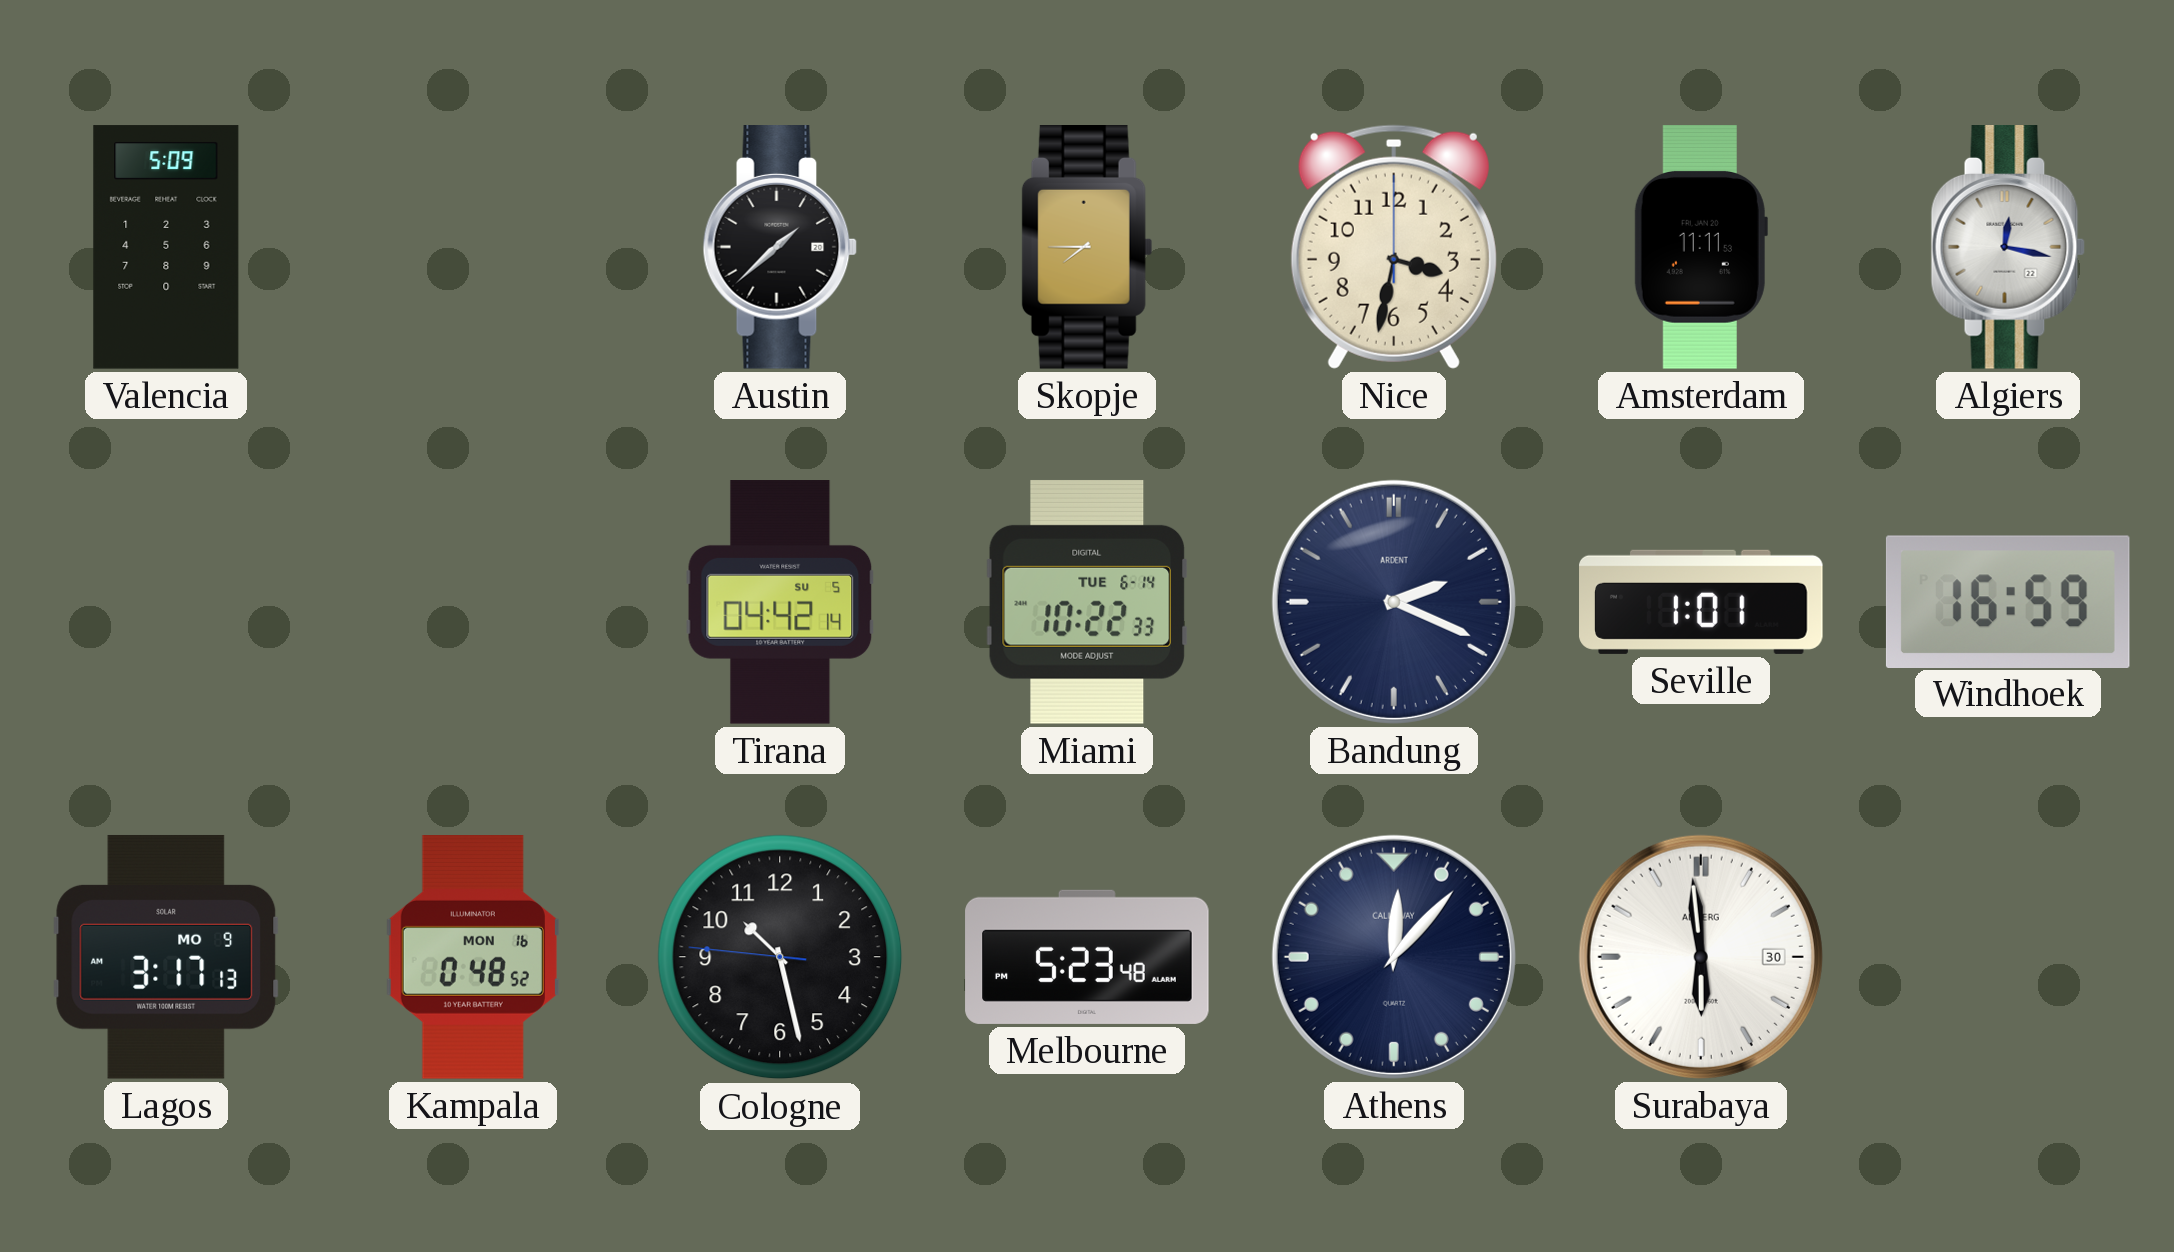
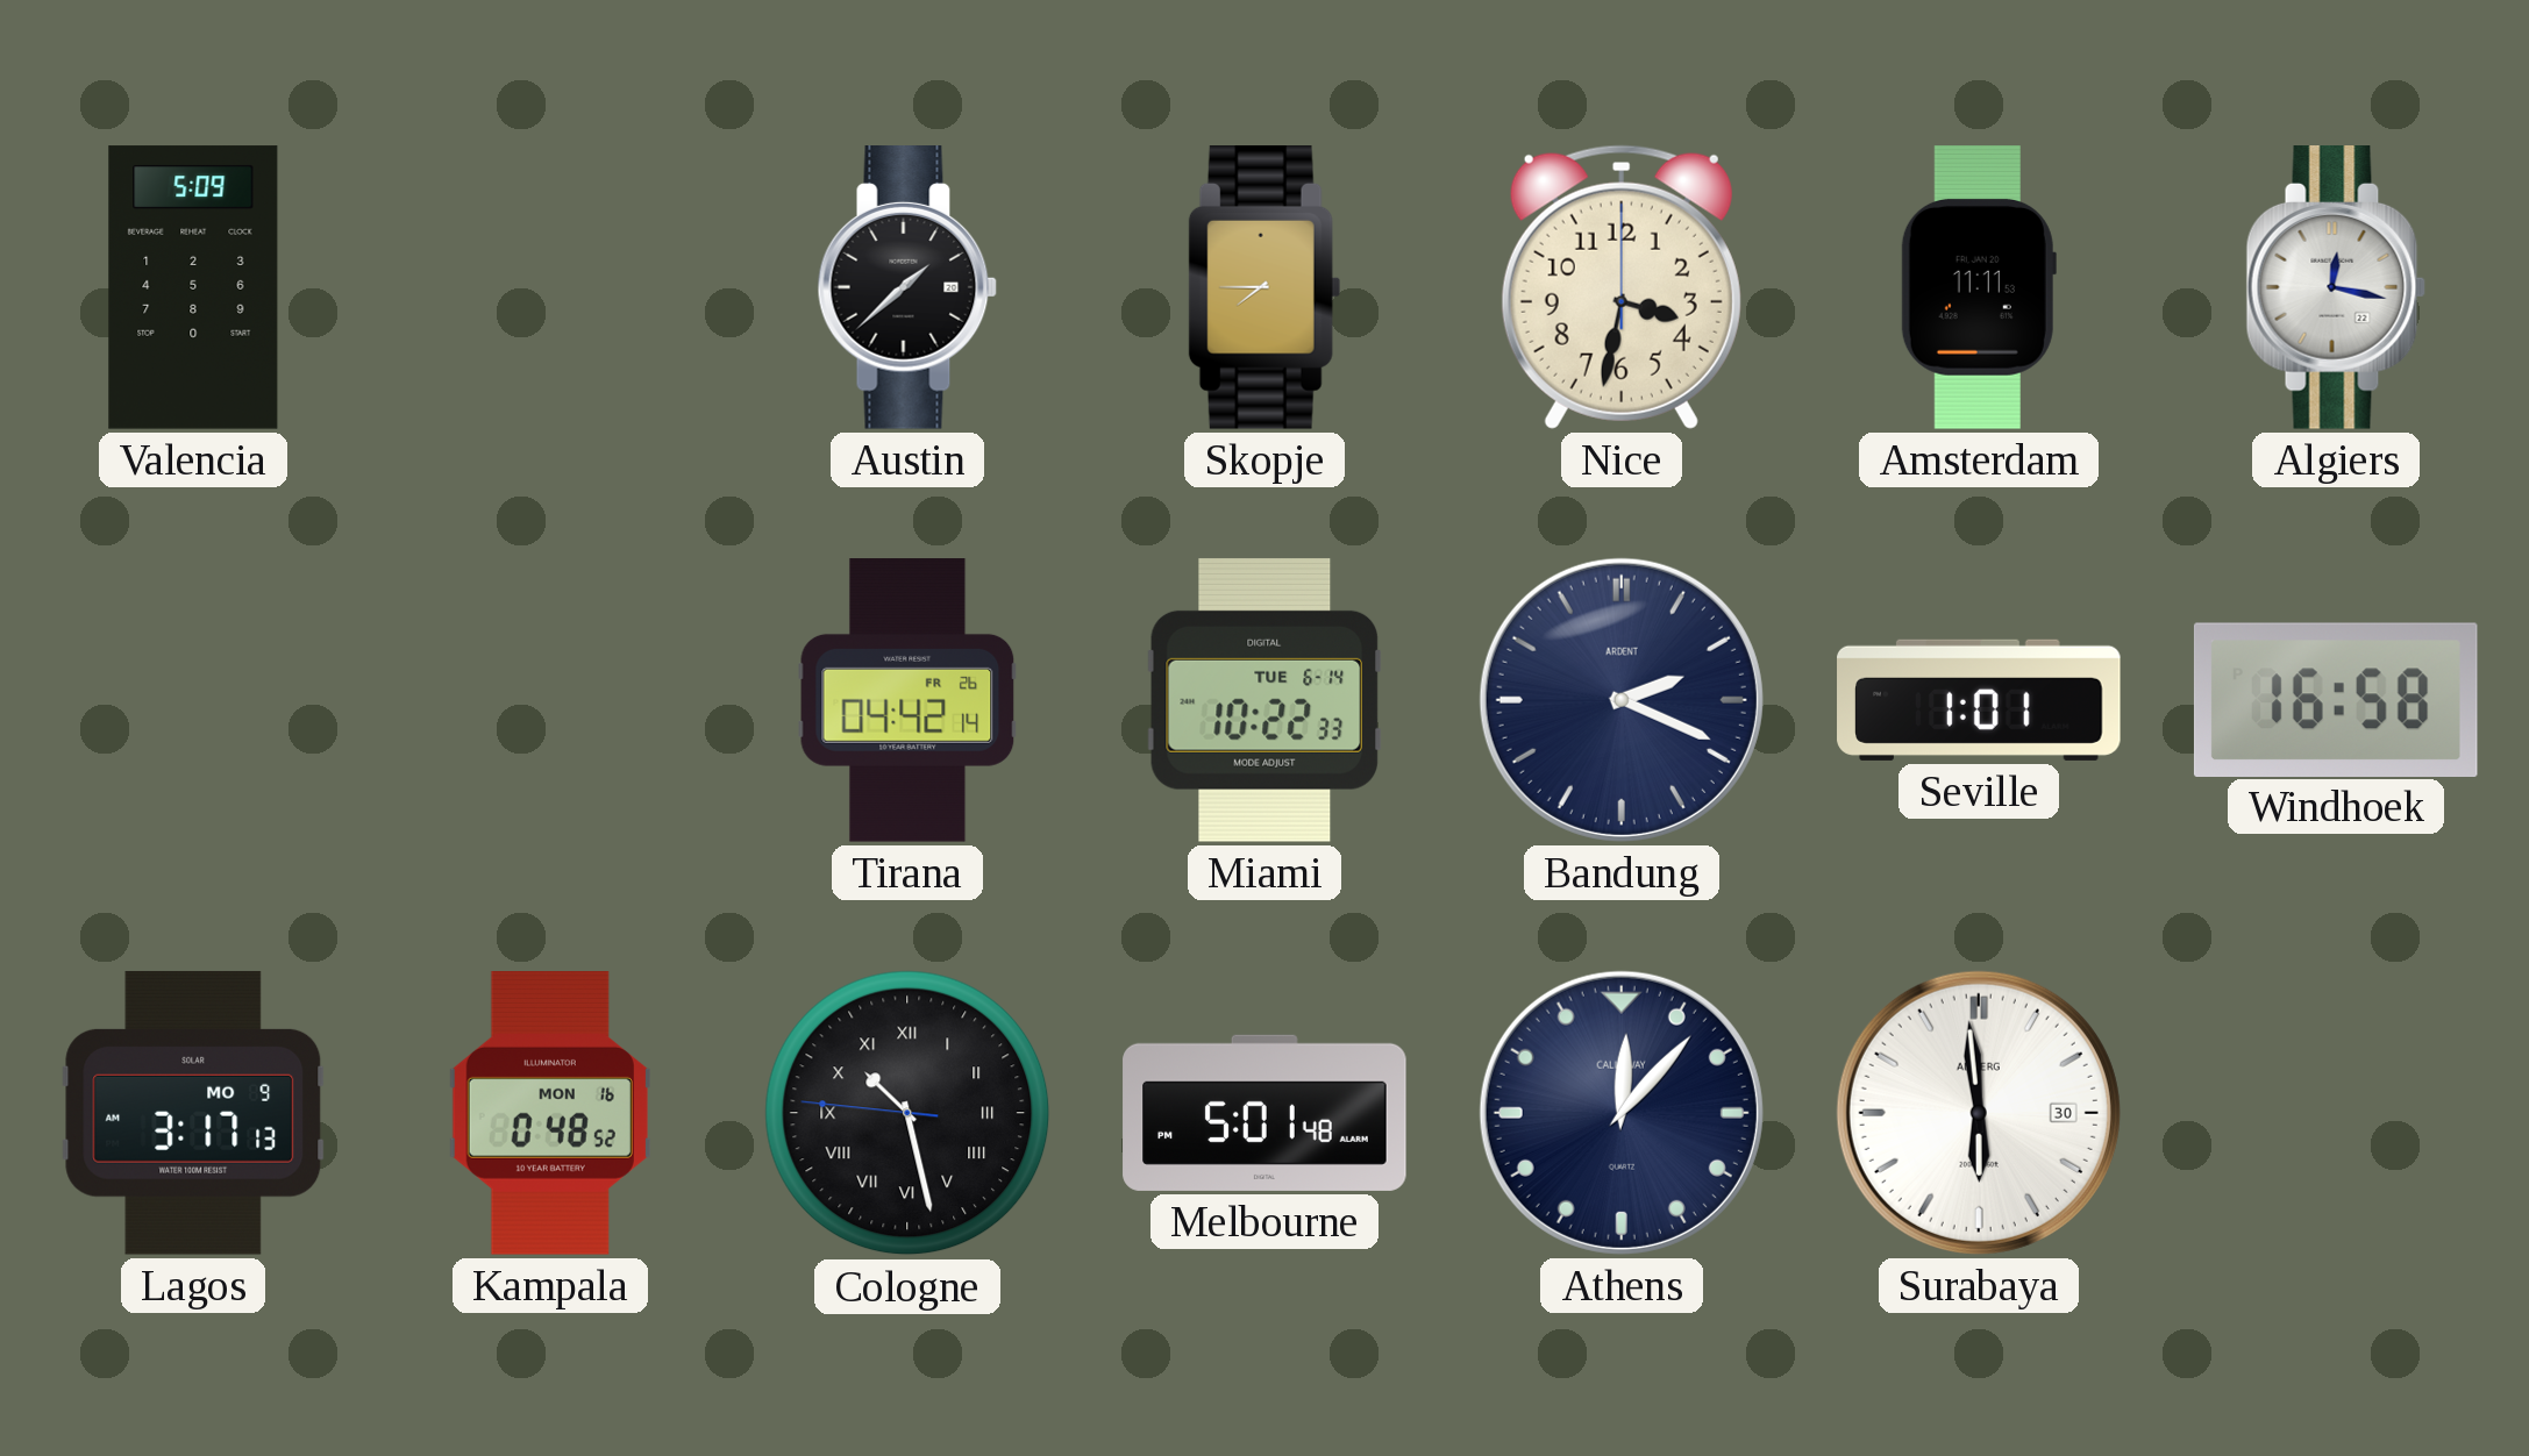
Tirana date: SU 5 -> FR 26
Windhoek: 16:59 -> 16:58
Cologne numerals: Arabic -> Roman
Melbourne: 5:23 -> 5:01
